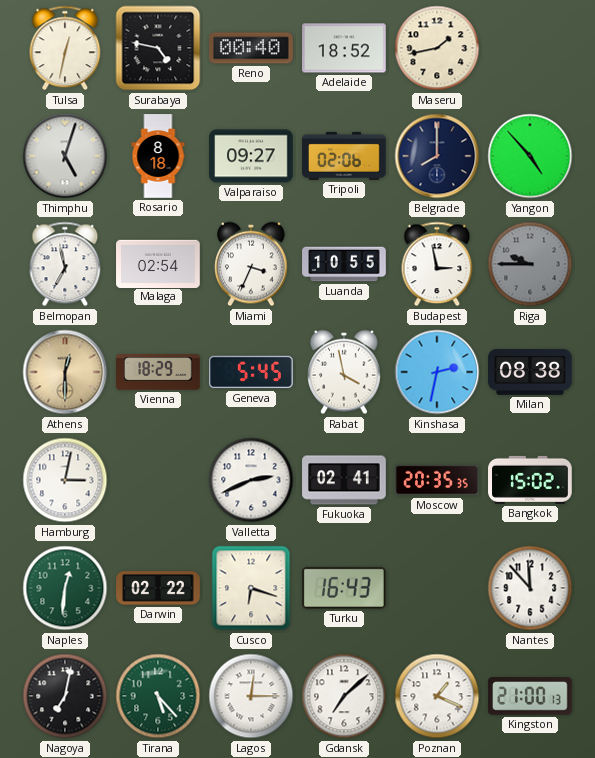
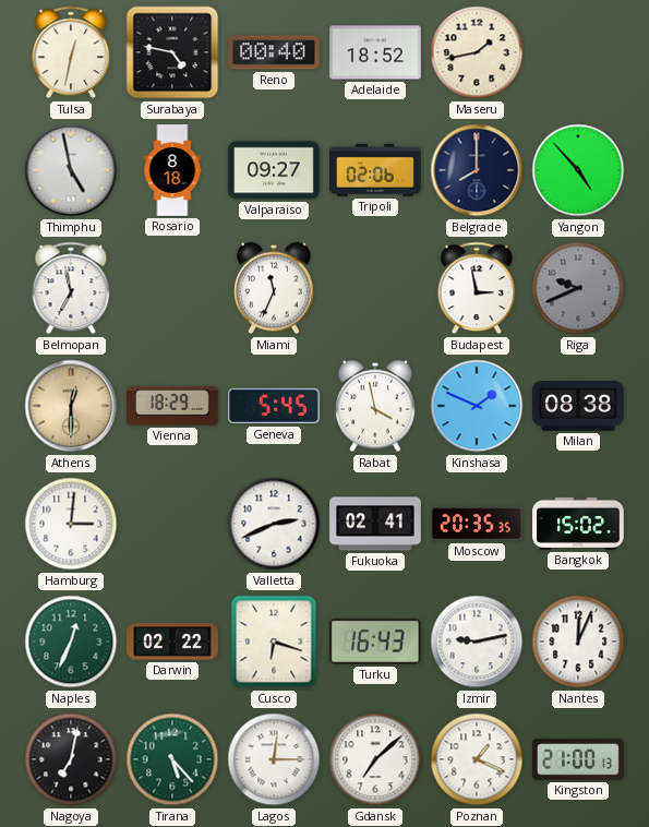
Thimphu: 5:03 -> 4:58
Malaga: 02:54 -> none
Miami: 3:34 -> 11:34
Luanda: 10:55 -> none
Riga: 9:45 -> 9:41
Kinshasa: 2:32 -> 1:49
Hamburg: 3:02 -> 3:01
Naples: 12:31 -> 12:34
Izmir: none -> 9:13
Nantes: 11:53 -> 12:04
